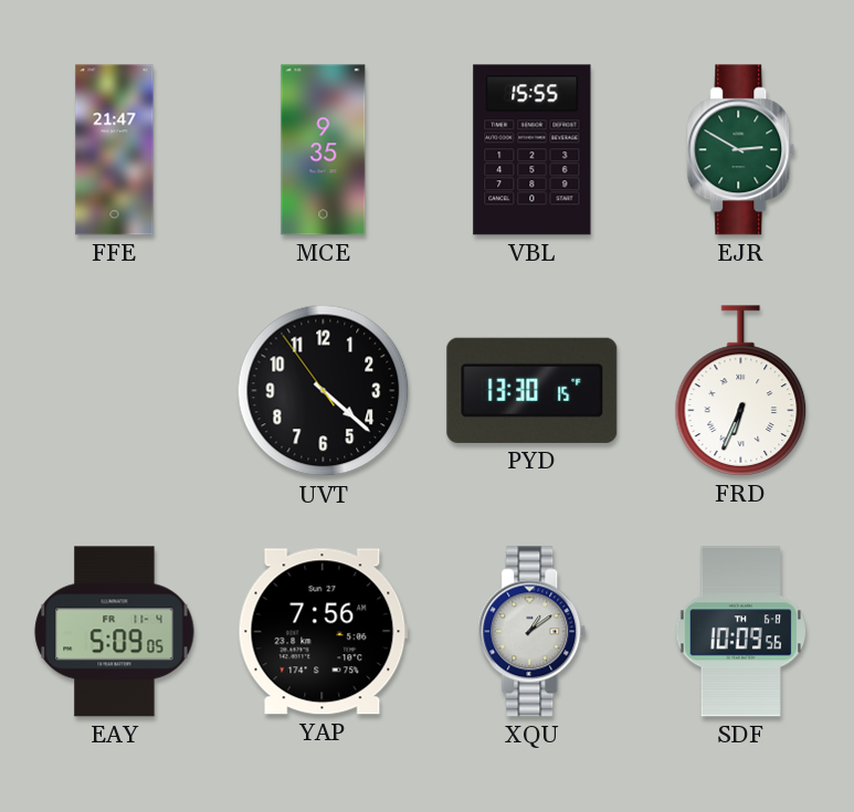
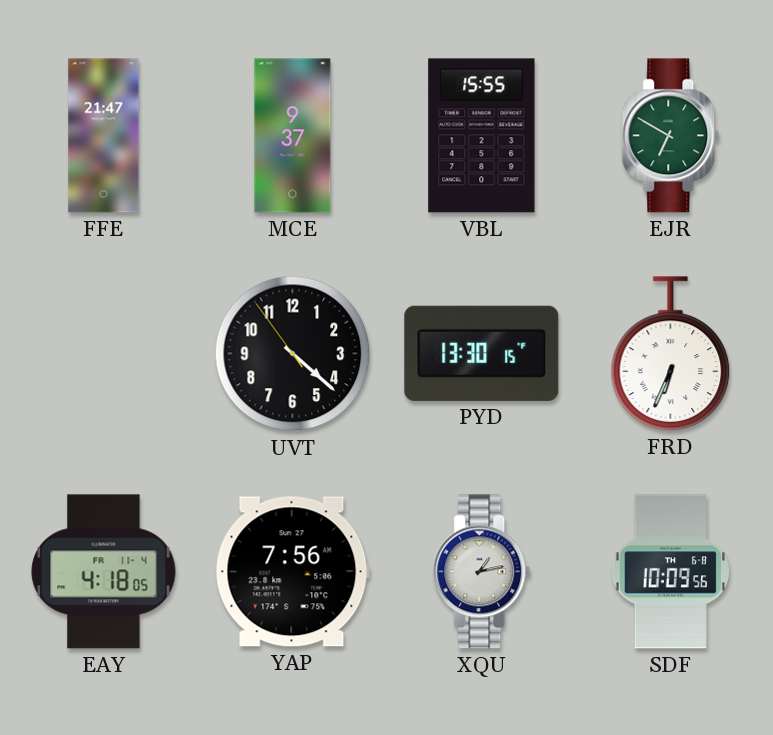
MCE: 9:35 -> 9:37
EJR: 2:50 -> 6:50
EAY: 5:09 -> 4:18
XQU: 1:09 -> 1:13
